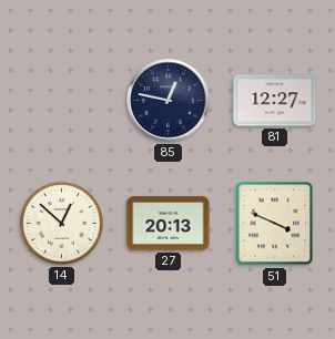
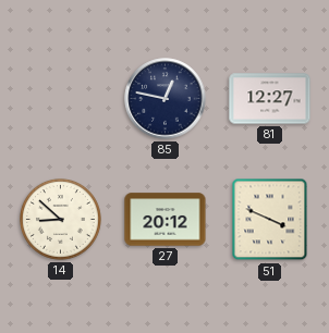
14: 12:52 -> 8:52
27: 20:13 -> 20:12
